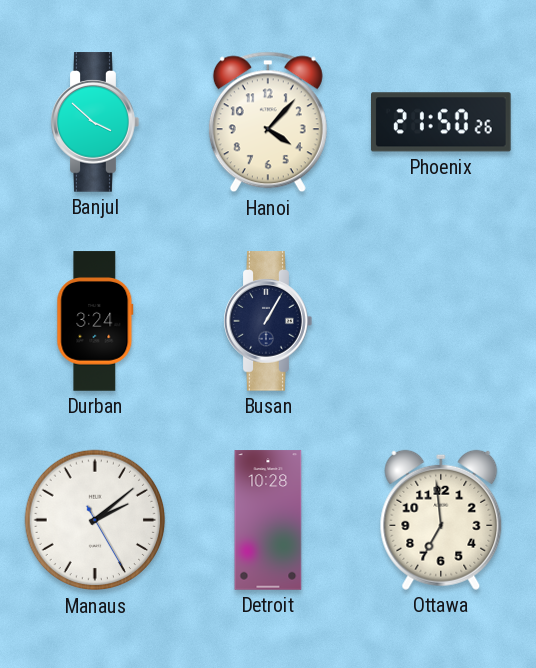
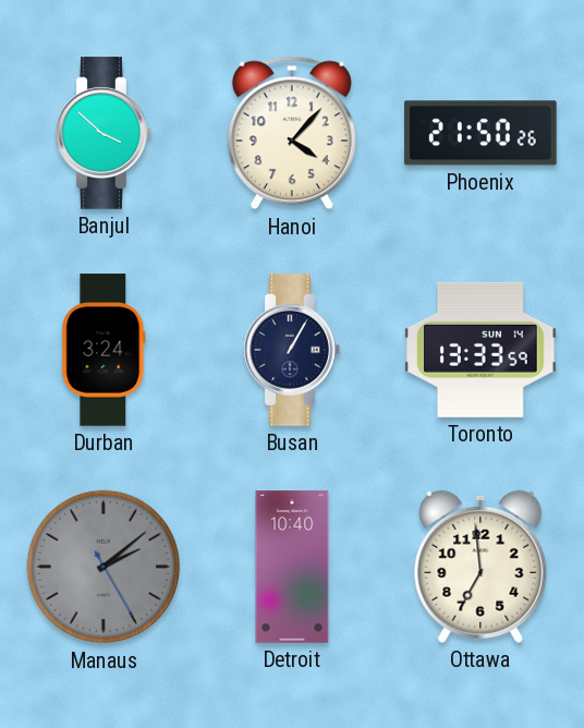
Toronto: none -> 13:33
Manaus dial: white -> grey
Detroit: 10:28 -> 10:40
